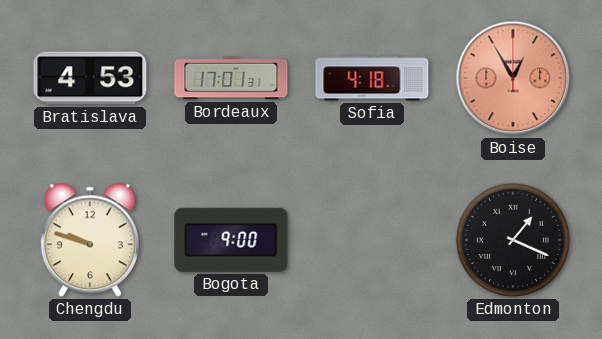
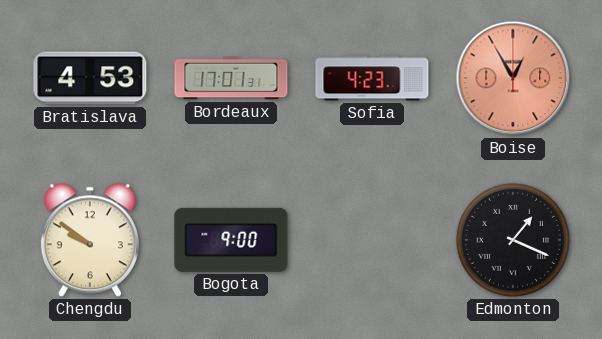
Sofia: 4:18 -> 4:23
Chengdu: 9:48 -> 9:51
